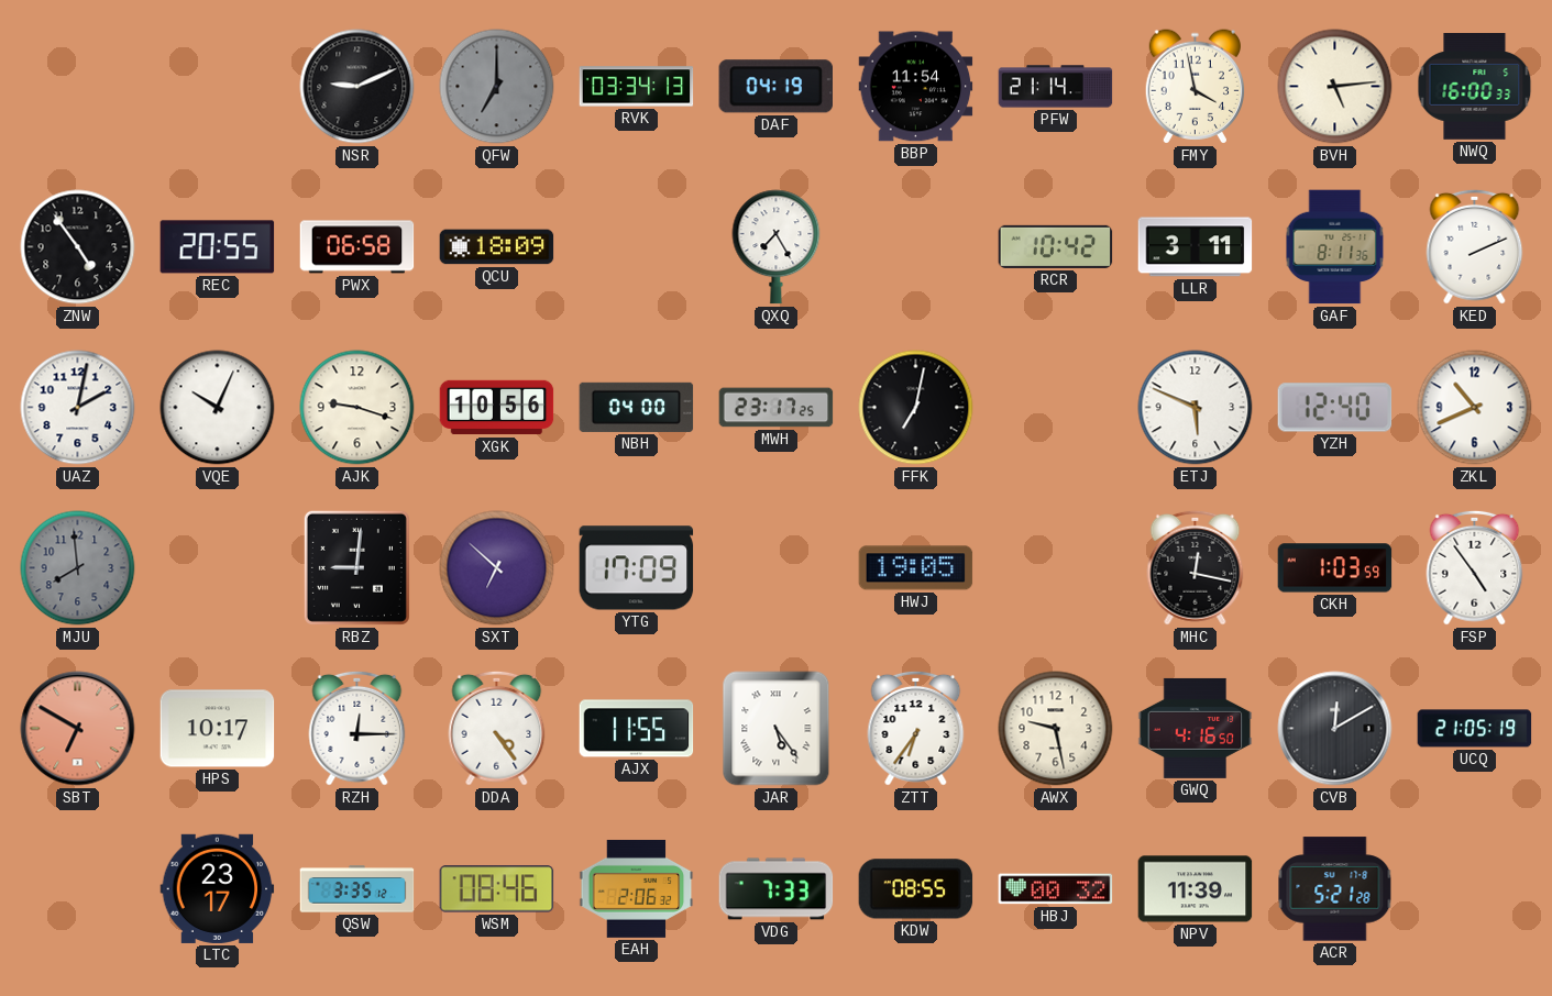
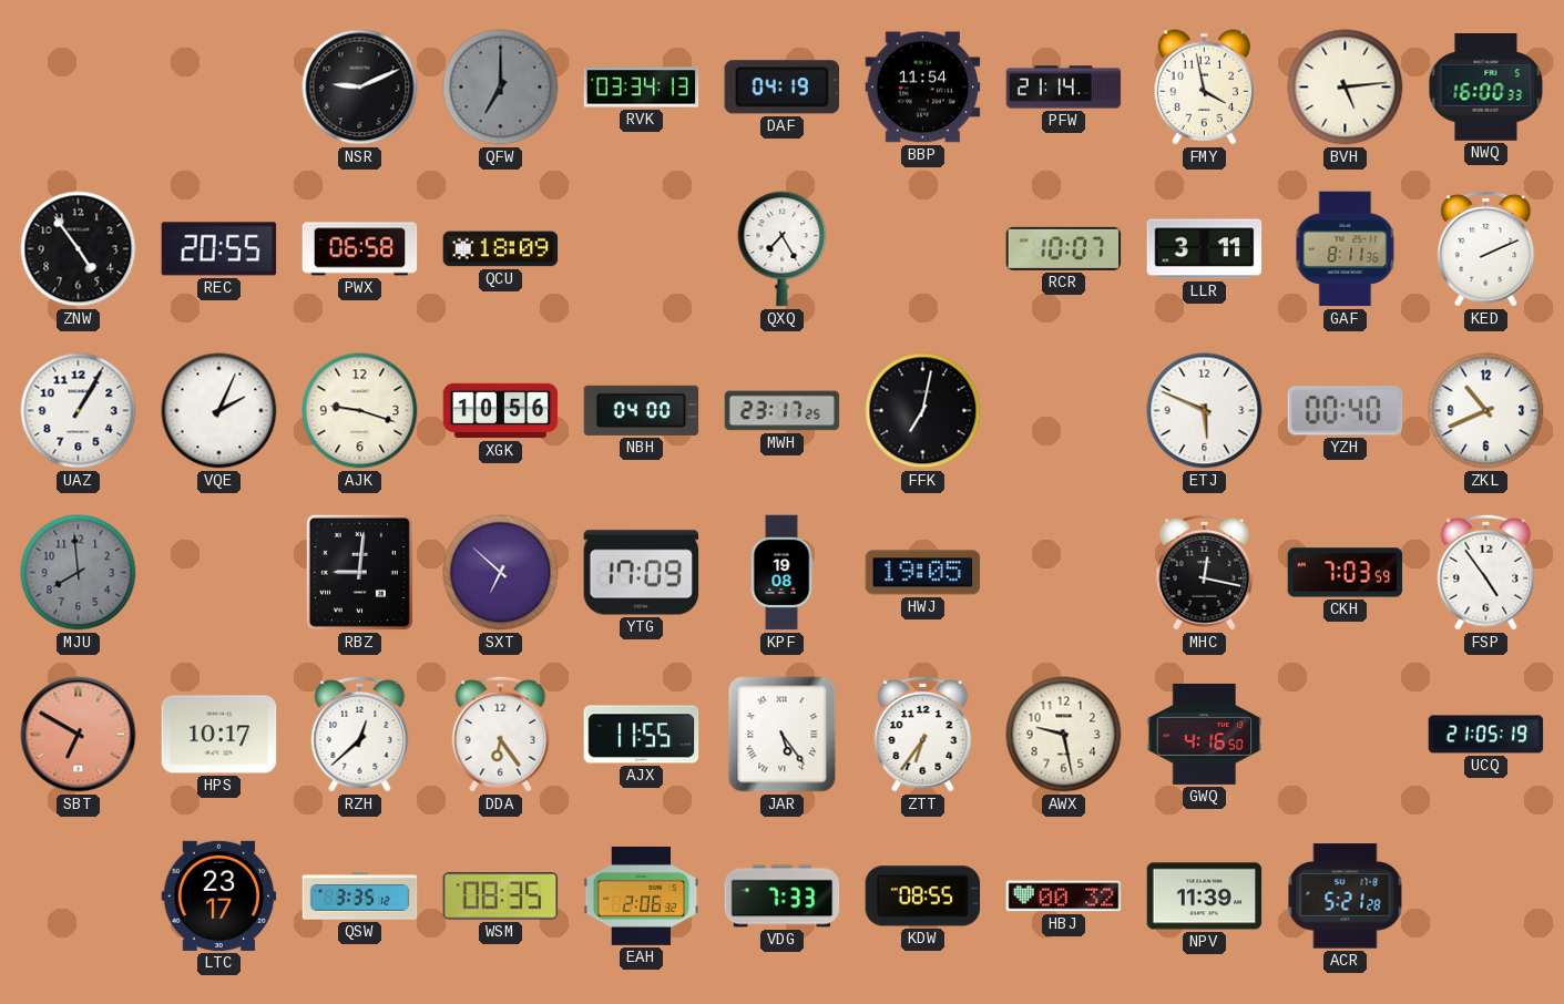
RCR: 10:42 -> 10:07
UAZ: 2:02 -> 1:05
VQE: 10:04 -> 2:04
YZH: 12:40 -> 00:40
KPF: none -> 19:08
CKH: 1:03 -> 7:03
RZH: 12:15 -> 12:38
DDA: 4:24 -> 6:24
CVB: 12:10 -> none
WSM: 08:46 -> 08:35
